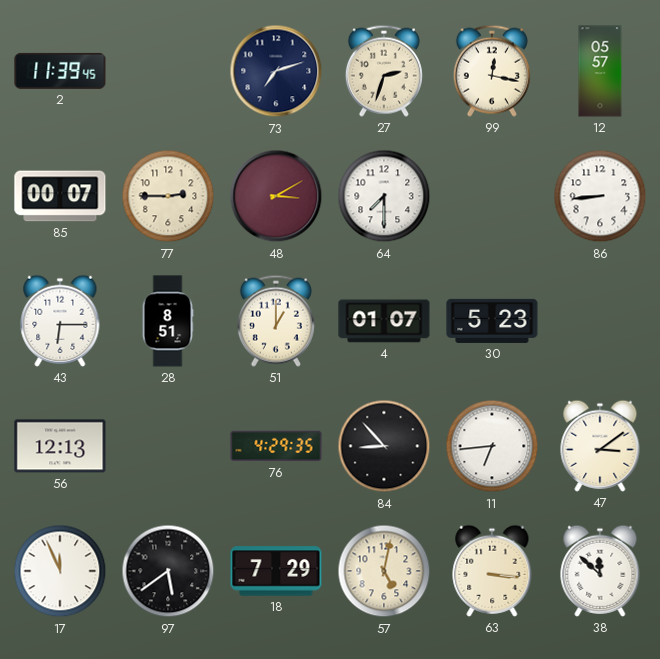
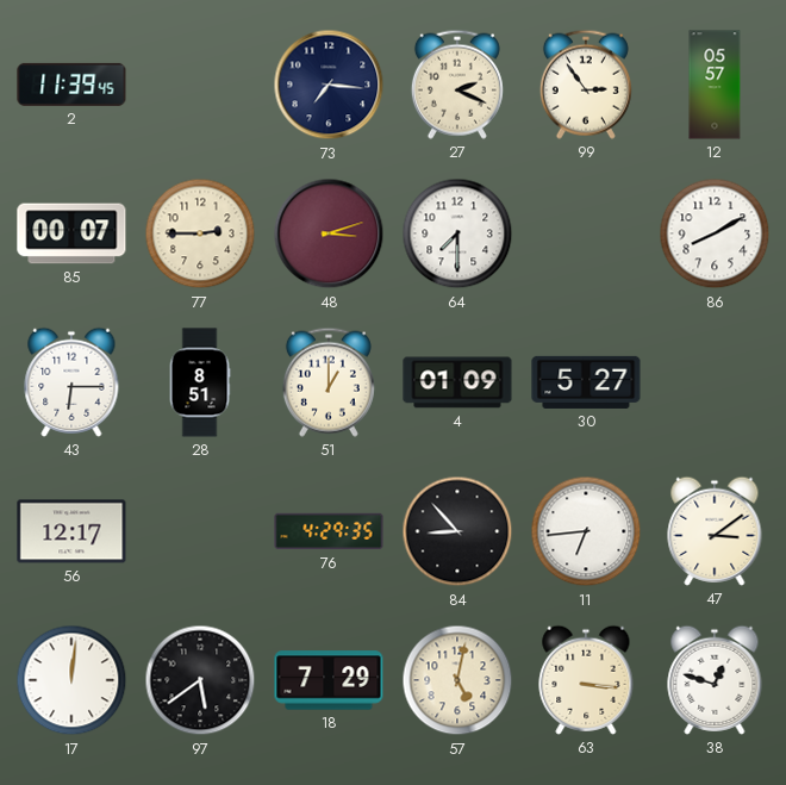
73: 7:12 -> 7:16
27: 2:33 -> 2:19
99: 12:17 -> 2:54
48: 3:10 -> 3:12
86: 8:44 -> 8:10
4: 01:07 -> 01:09
30: 5:23 -> 5:27
56: 12:13 -> 12:17
17: 11:56 -> 12:01
38: 11:52 -> 12:48
